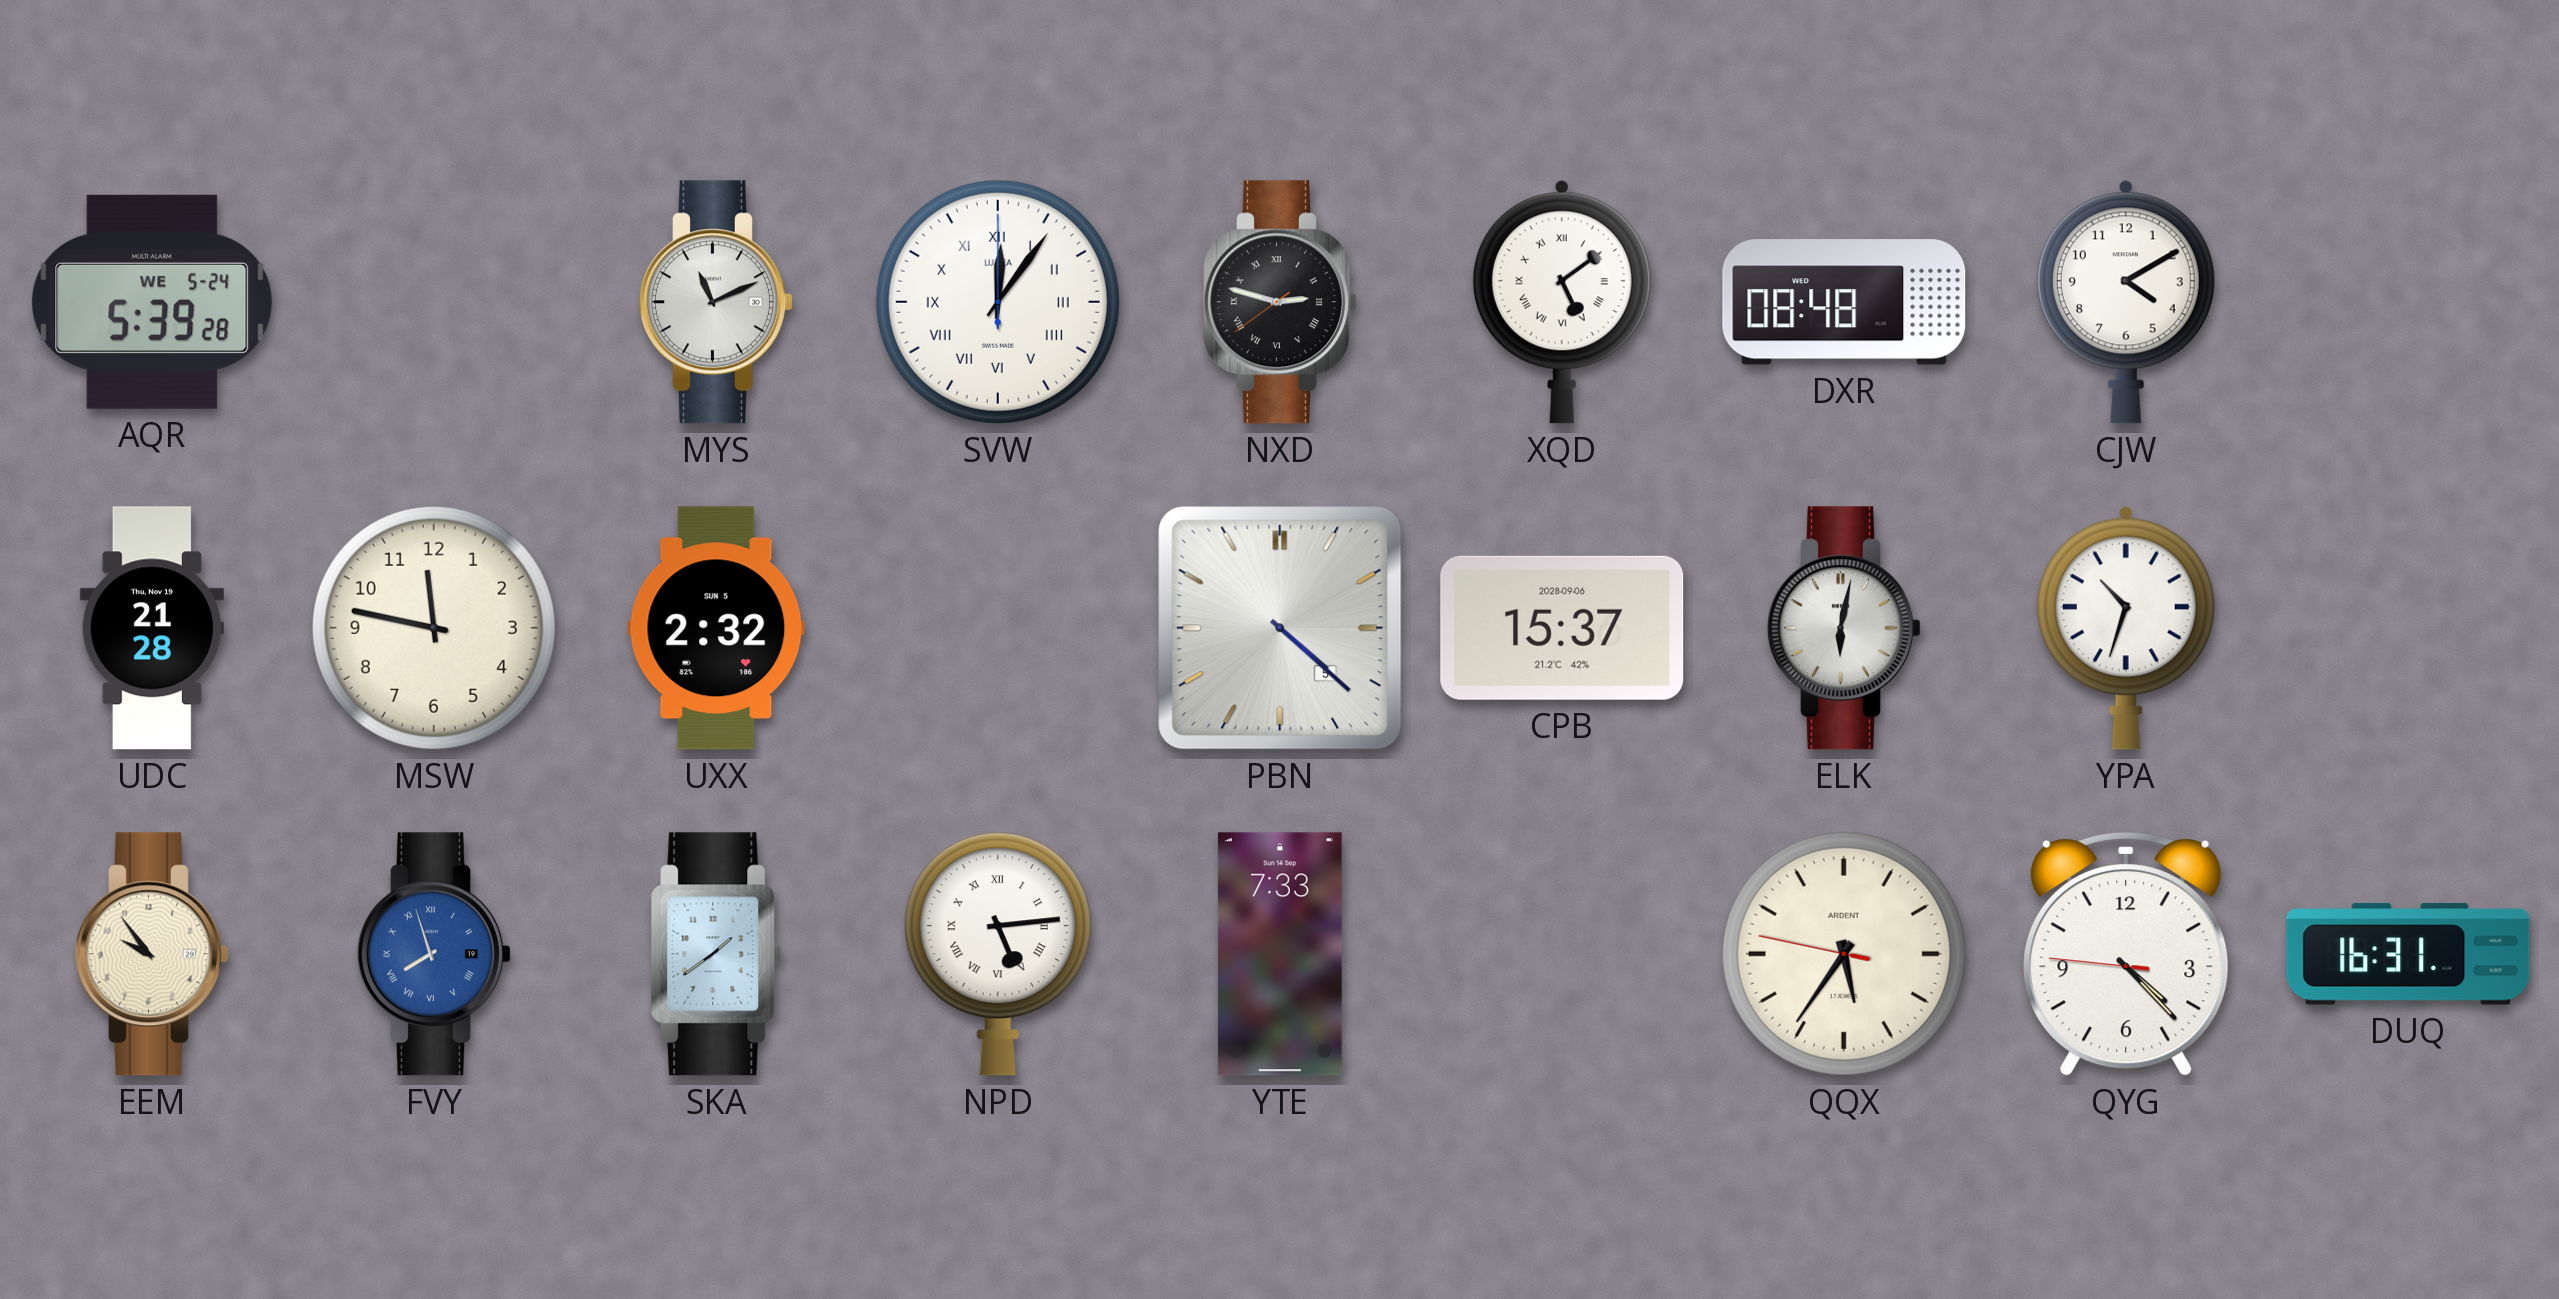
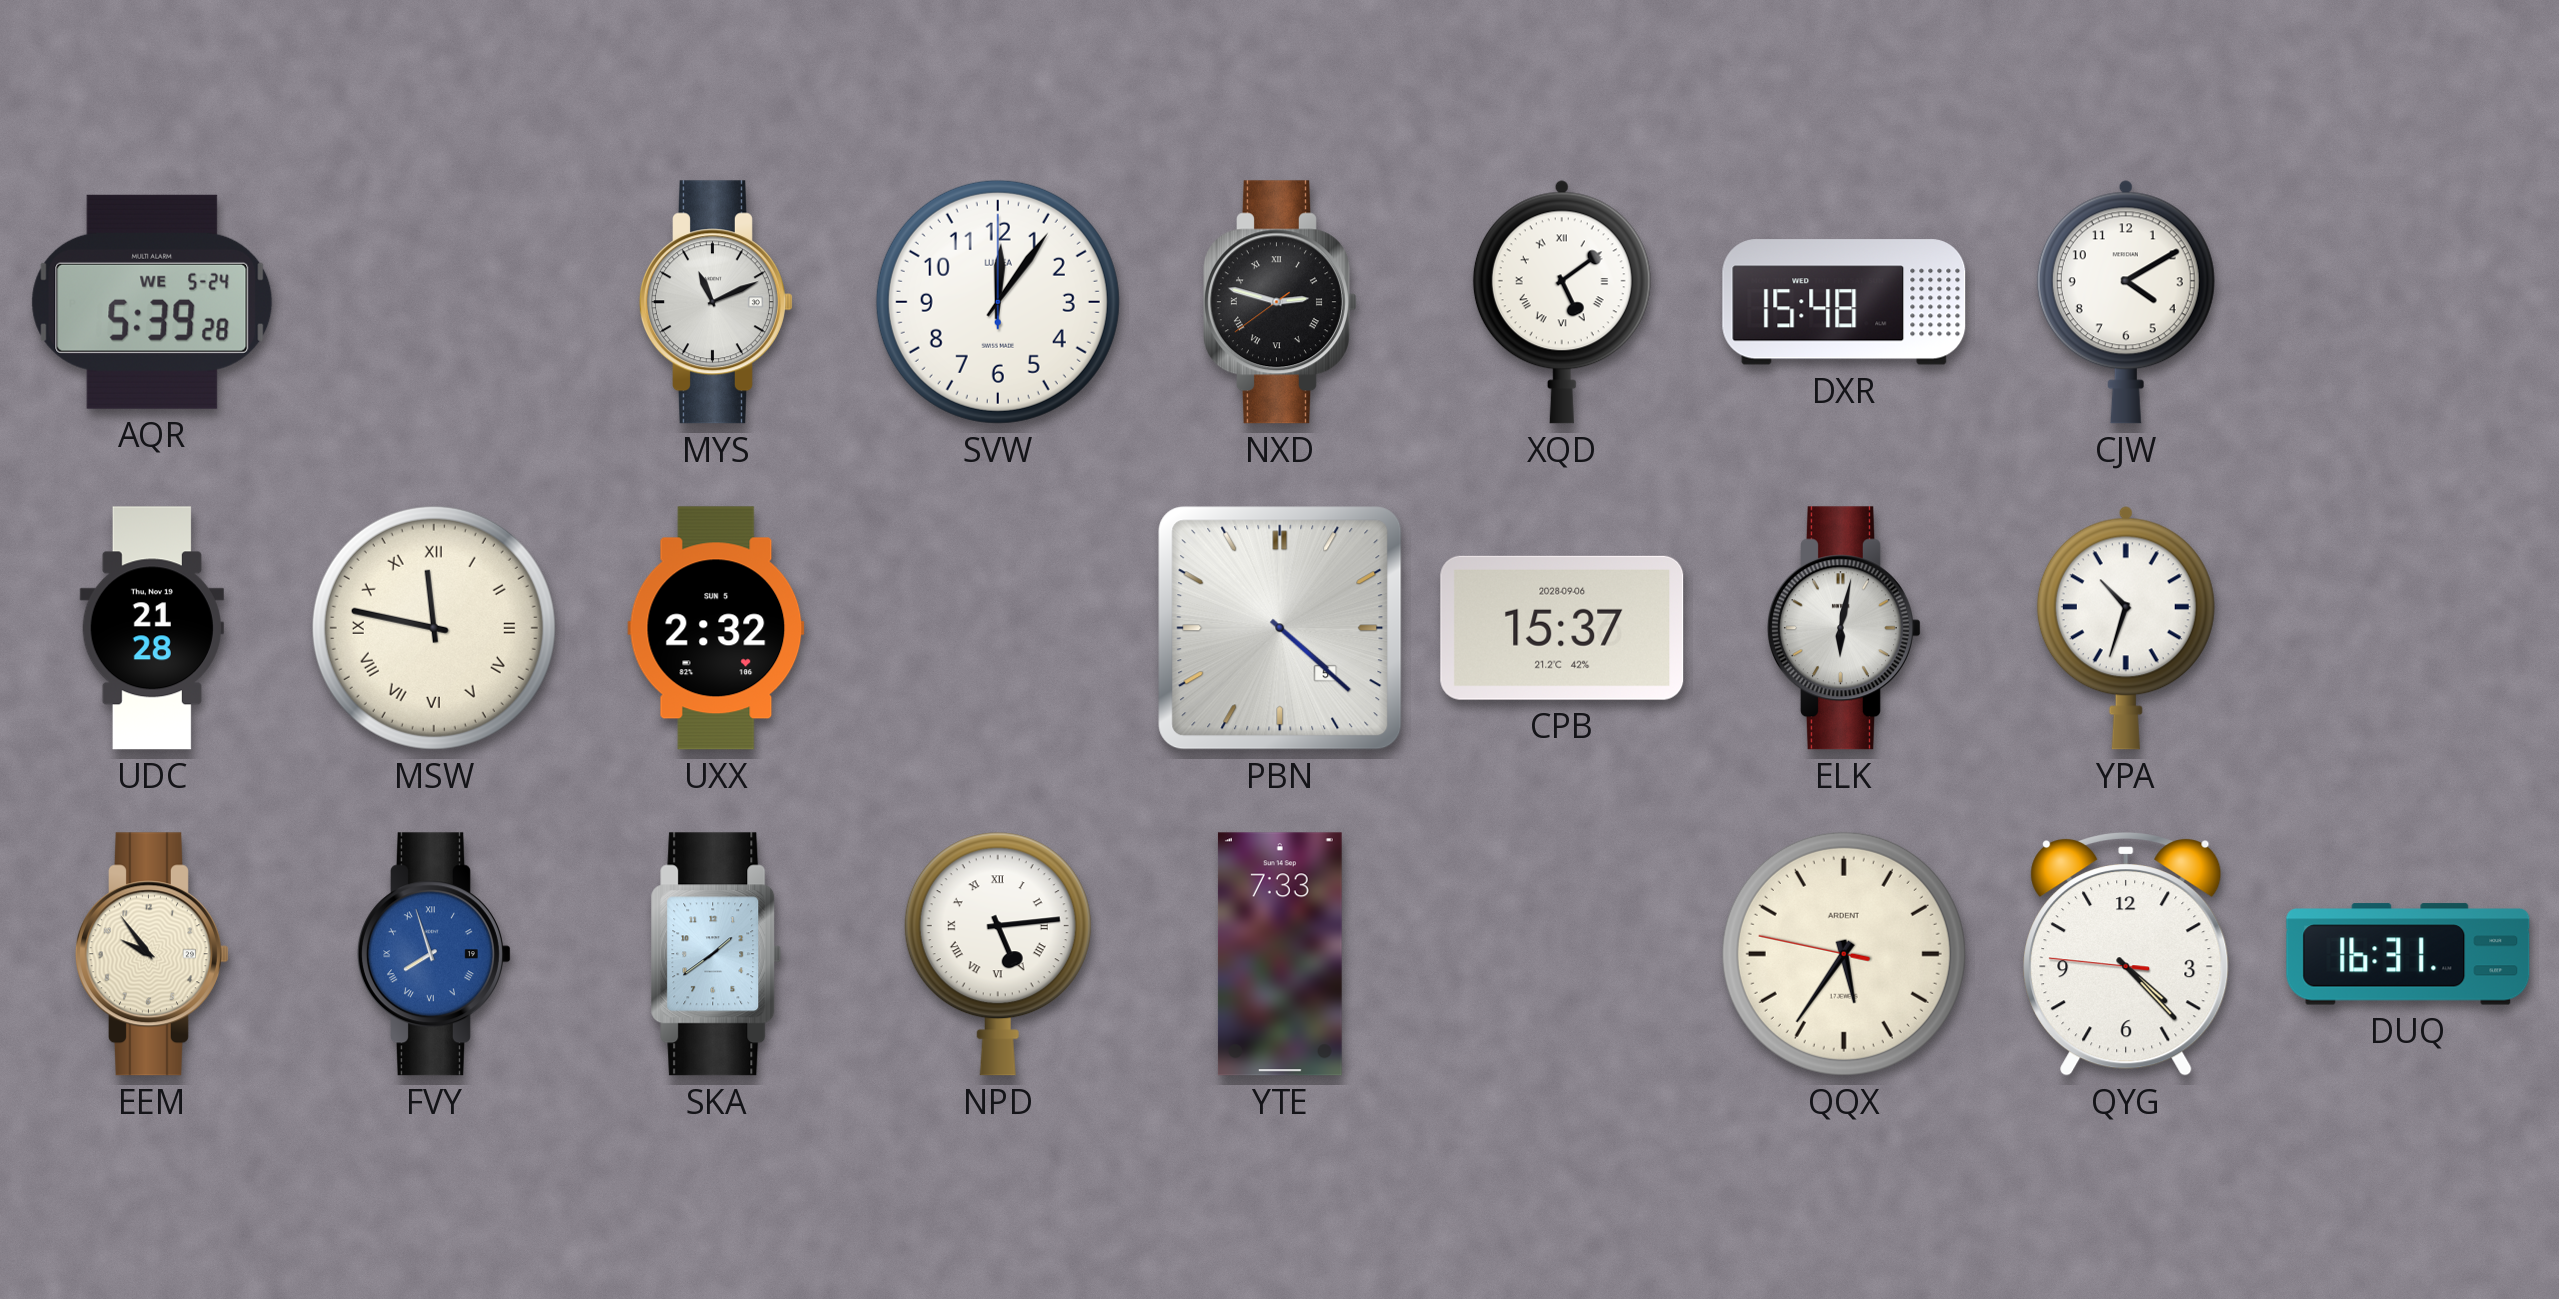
SVW numerals: Roman -> Arabic
DXR: 08:48 -> 15:48
MSW numerals: Arabic -> Roman
